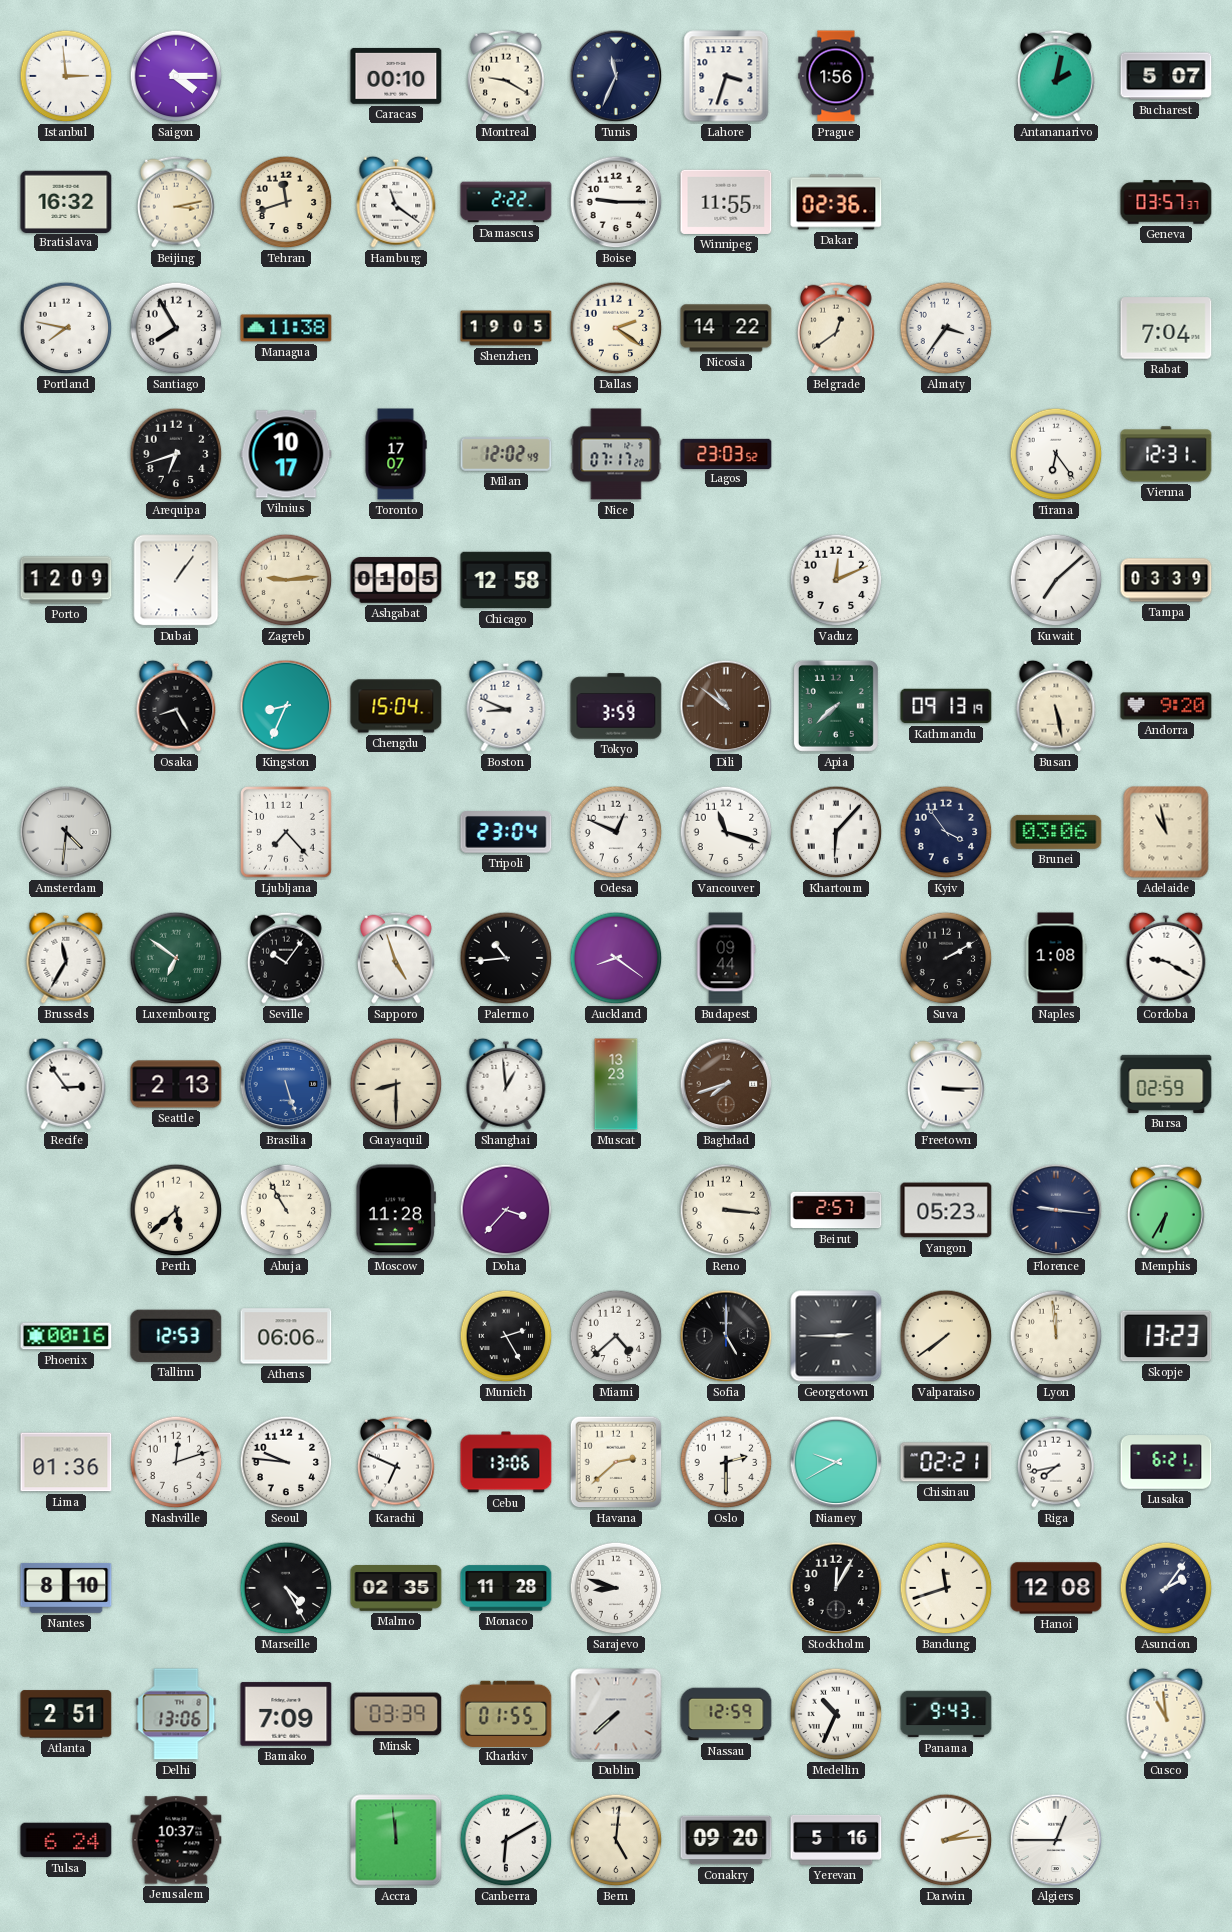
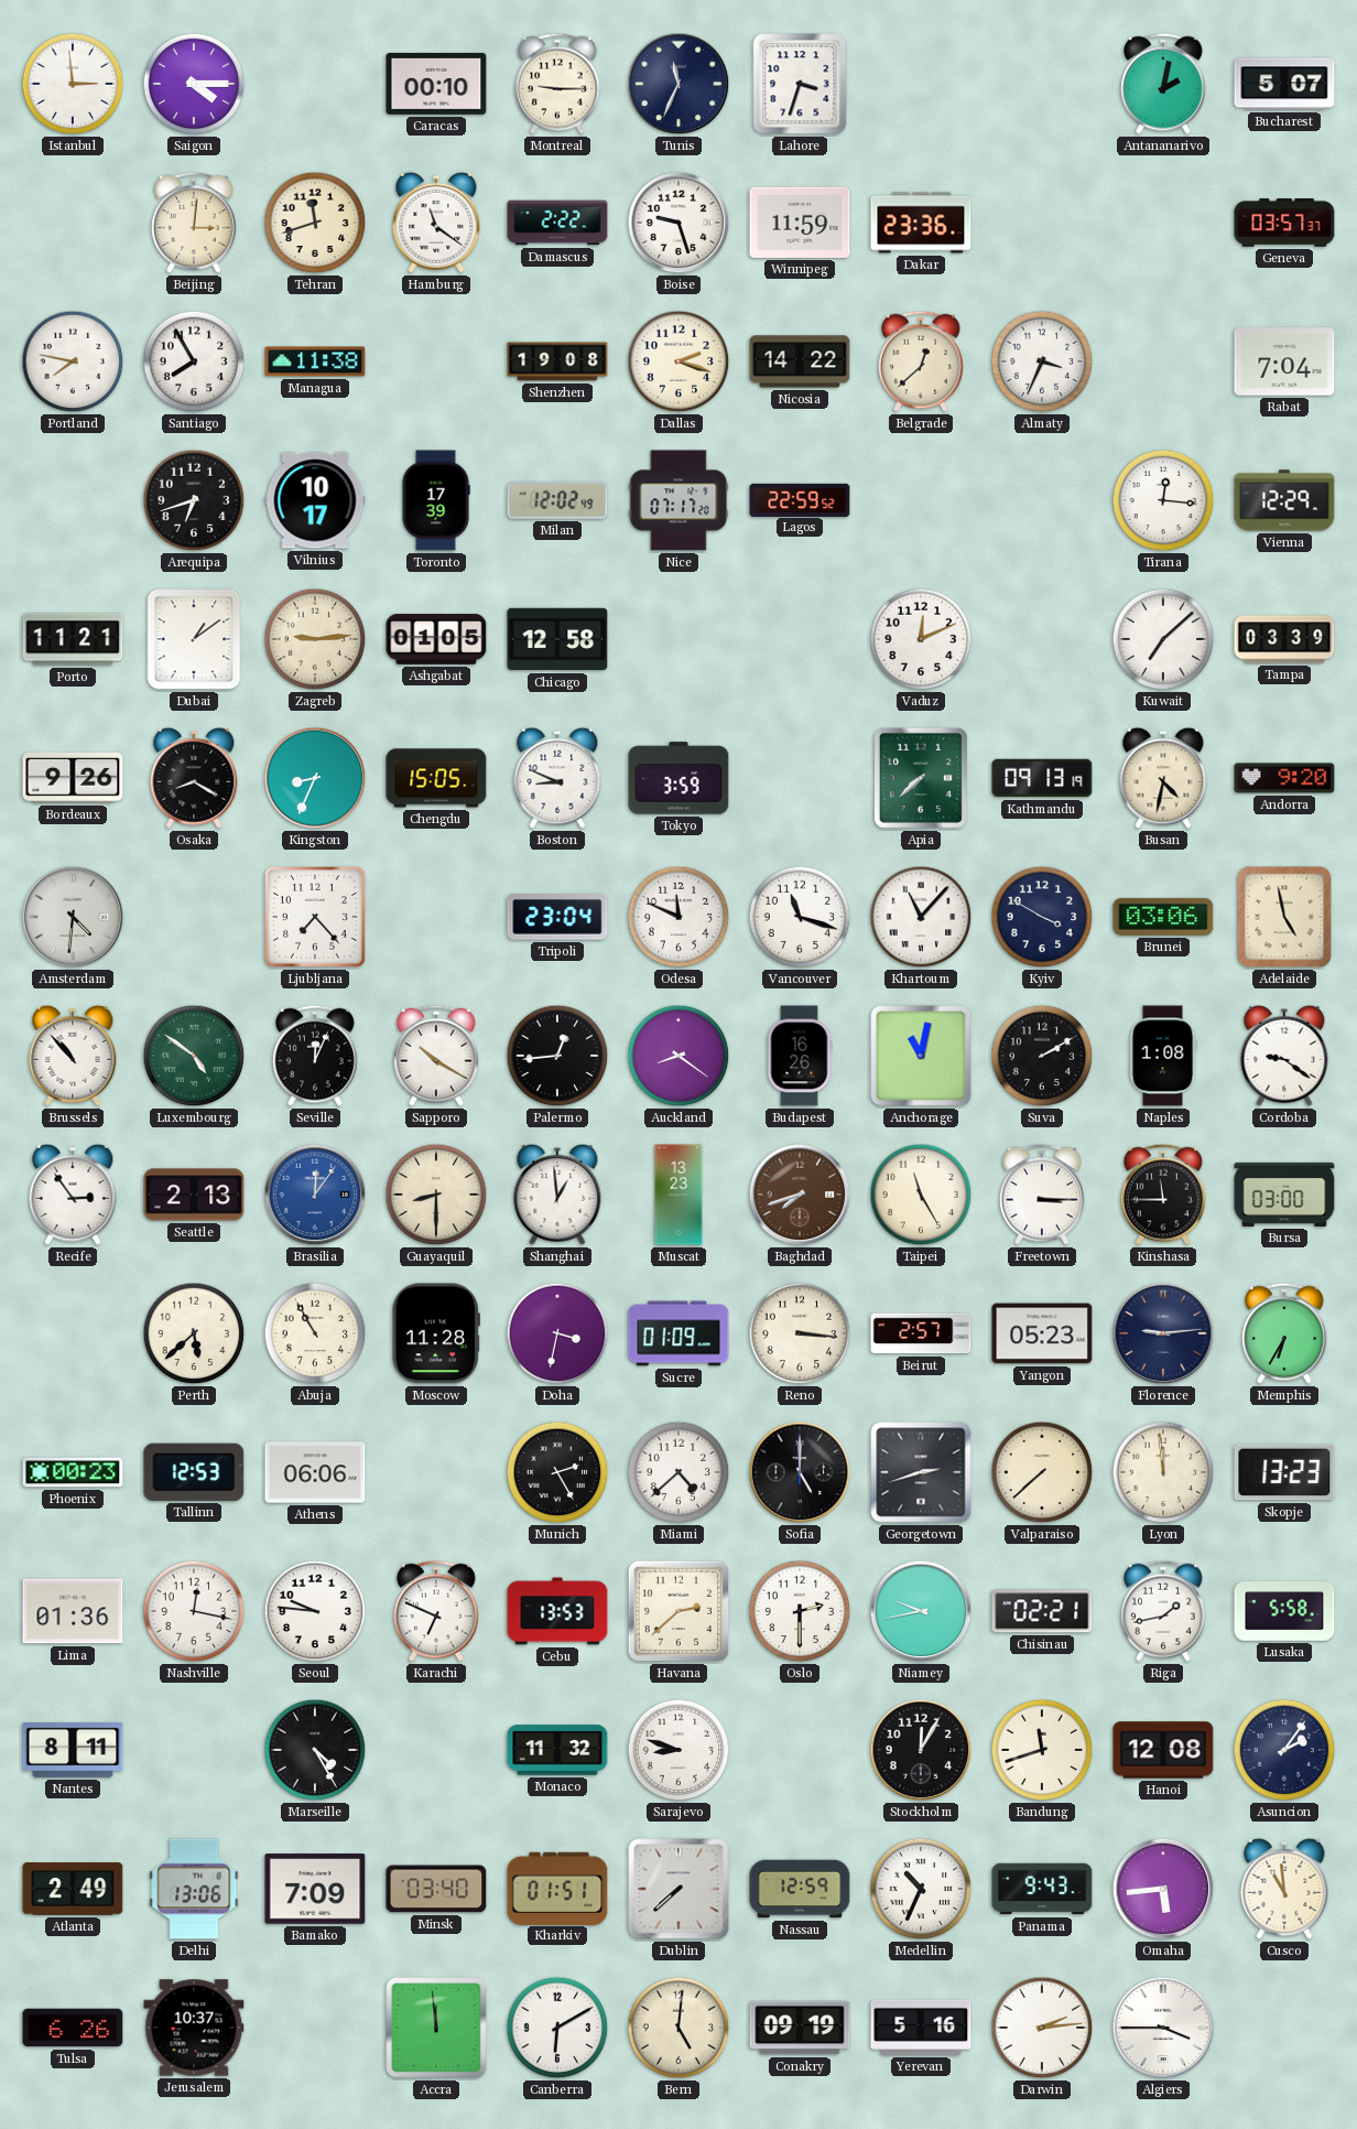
Montreal: 9:20 -> 9:15
Prague: 1:56 -> none
Bratislava: 16:32 -> none
Beijing: 3:13 -> 3:01
Boise: 9:15 -> 9:27
Winnipeg: 11:55 -> 11:59
Dakar: 02:36 -> 23:36
Shenzhen: 19:05 -> 19:08
Dallas: 2:21 -> 2:18
Belgrade: 12:39 -> 12:38
Almaty: 3:36 -> 3:34
Toronto: 17:07 -> 17:39
Lagos: 23:03 -> 22:59
Tirana: 6:24 -> 12:16
Vienna: 12:31 -> 12:29
Porto: 12:09 -> 11:21
Dubai: 1:06 -> 1:09
Bordeaux: none -> 9:26
Osaka: 8:25 -> 8:20
Chengdu: 15:04 -> 15:05
Dili: 10:51 -> none
Busan: 5:28 -> 4:32
Odesa: 12:49 -> 11:49
Khartoum: 6:07 -> 11:07
Kyiv: 3:54 -> 3:50
Adelaide: 10:58 -> 4:58
Brussels: 11:35 -> 10:53
Luxembourg: 6:51 -> 4:51
Seville: 10:06 -> 12:04
Sapporo: 4:57 -> 10:20
Palermo: 10:44 -> 12:44
Budapest: 09:44 -> 16:26
Anchorage: none -> 11:02
Cordoba: 9:20 -> 9:21
Brasilia: 5:27 -> 12:06
Taipei: none -> 11:25
Kinshasa: none -> 11:45
Bursa: 02:59 -> 03:00
Doha: 3:37 -> 3:32
Sucre: none -> 01:09
Florence: 9:16 -> 9:14
Phoenix: 00:16 -> 00:23
Georgetown: 2:45 -> 2:42
Valparaiso: 7:39 -> 7:38
Nashville: 12:12 -> 12:17
Cebu: 13:06 -> 13:53
Niamey: 9:40 -> 9:43
Riga: 7:43 -> 1:43
Lusaka: 6:21 -> 5:58
Nantes: 8:10 -> 8:11
Malmo: 02:35 -> none
Monaco: 11:28 -> 11:32
Atlanta: 2:51 -> 2:49
Minsk: 03:39 -> 03:40
Kharkiv: 01:55 -> 01:51
Omaha: none -> 5:44
Tulsa: 6:24 -> 6:26
Conakry: 09:20 -> 09:19
Algiers: 12:45 -> 3:45
